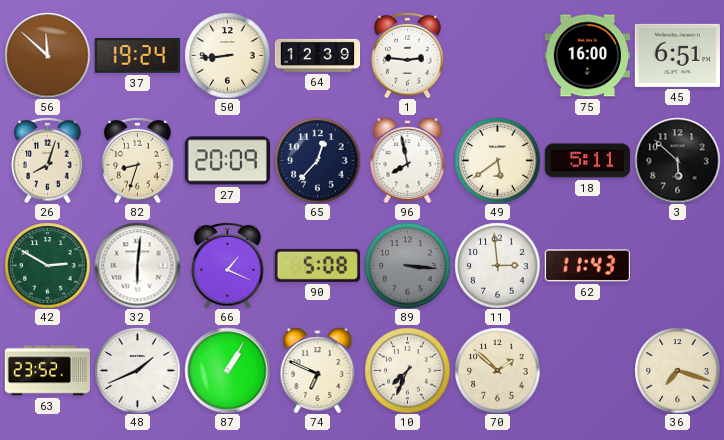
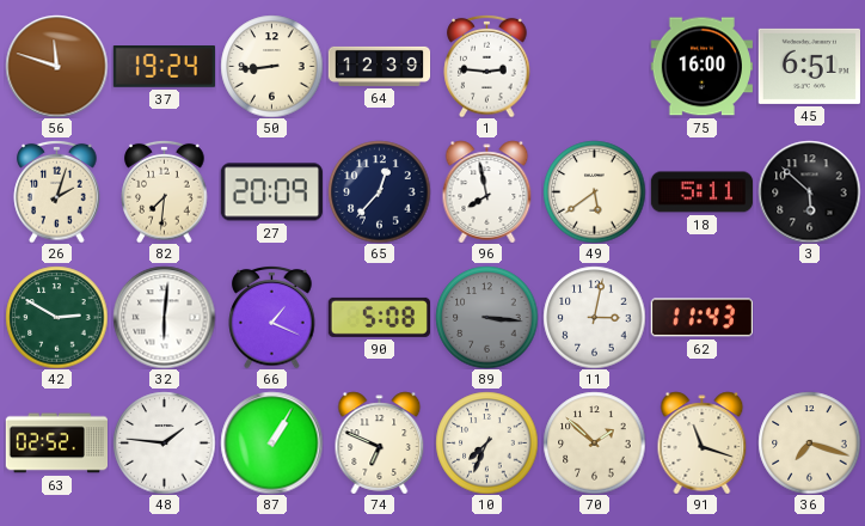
56: 11:52 -> 11:48
26: 8:03 -> 2:03
82: 8:33 -> 7:31
11: 2:59 -> 3:02
63: 23:52 -> 02:52
48: 1:41 -> 1:46
91: none -> 11:18
